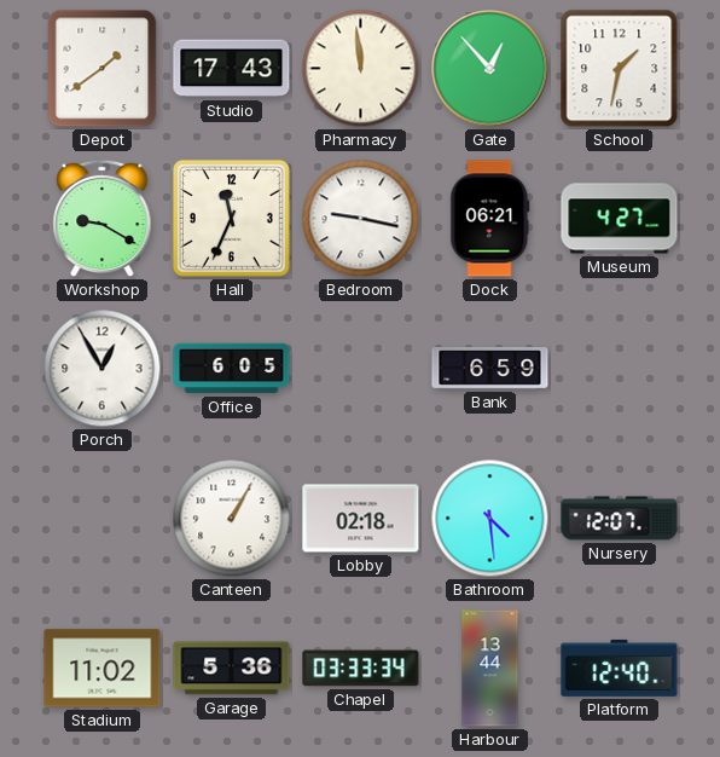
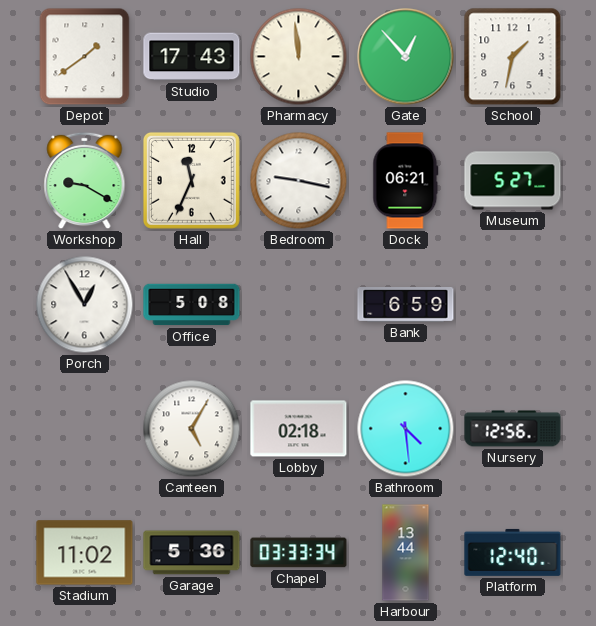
Museum: 4:27 -> 5:27
Office: 6:05 -> 5:08
Canteen: 1:05 -> 5:05
Nursery: 12:07 -> 12:56
